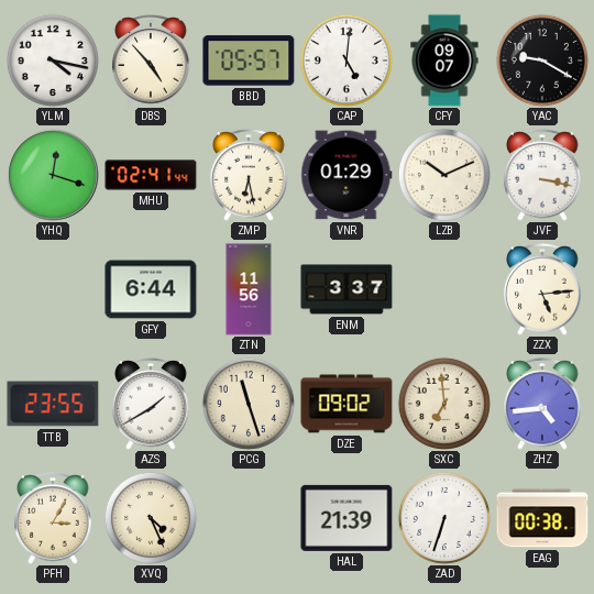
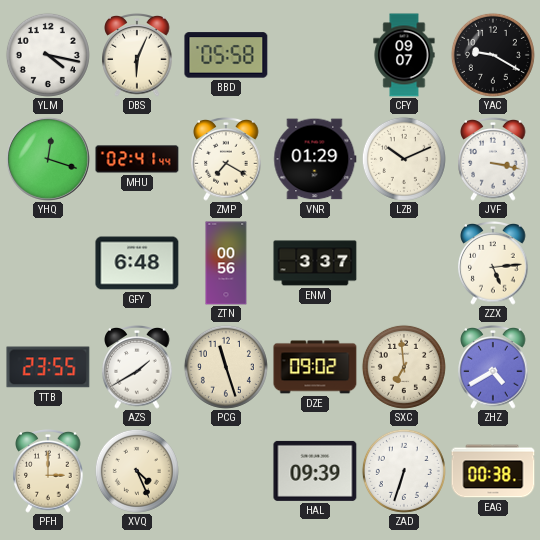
DBS: 4:53 -> 6:04
BBD: 05:57 -> 05:58
CAP: 5:01 -> none
ZMP: 6:28 -> 7:20
GFY: 6:44 -> 6:48
ZTN: 11:56 -> 00:56
ZHZ: 4:44 -> 4:40
PFH: 3:05 -> 3:00
HAL: 21:39 -> 09:39
